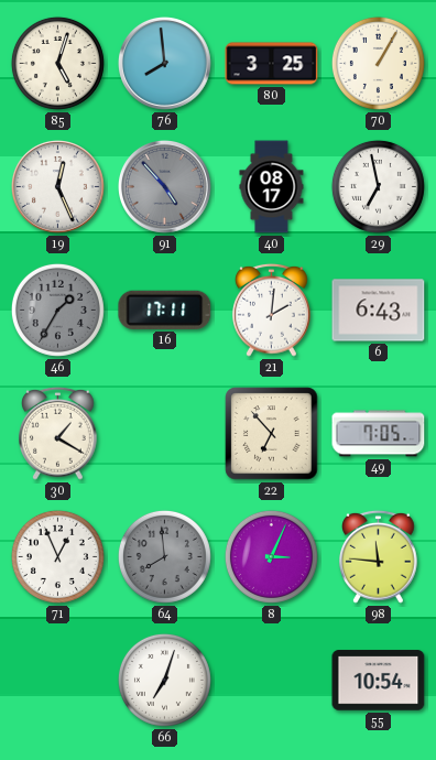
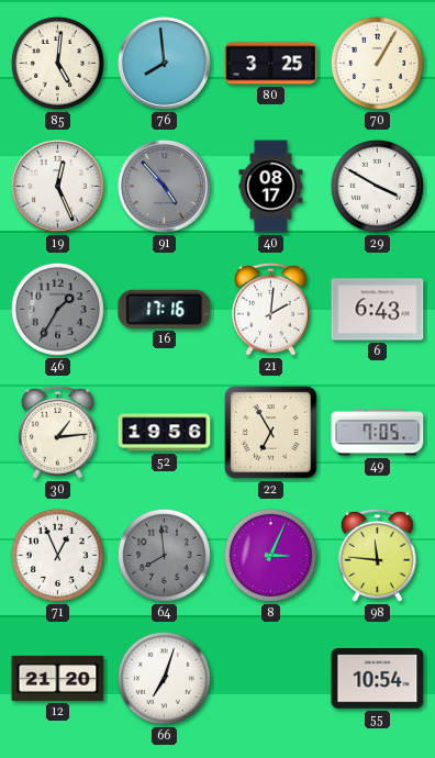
85: 5:03 -> 5:01
29: 6:58 -> 3:50
16: 17:11 -> 17:16
30: 1:20 -> 1:14
52: none -> 19:56
22: 6:53 -> 6:55
12: none -> 21:20
